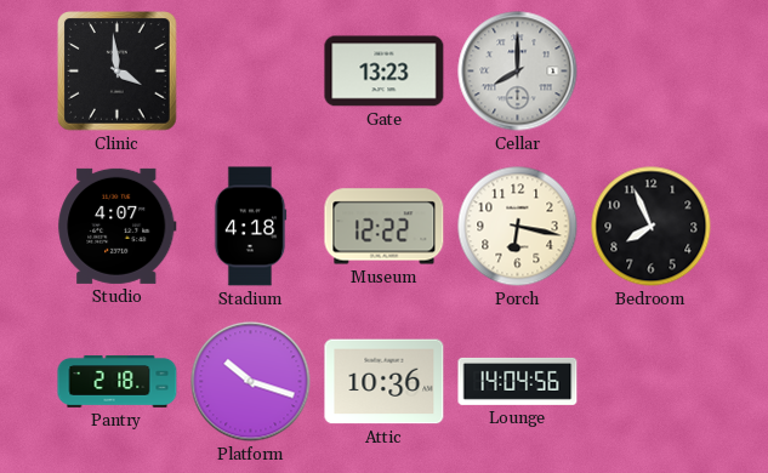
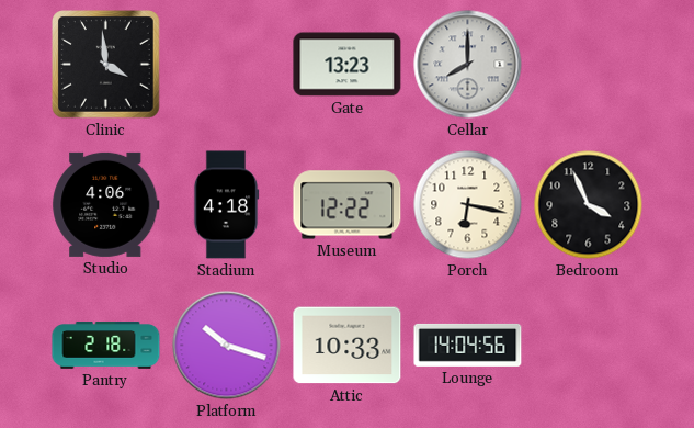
Studio: 4:07 -> 4:06
Bedroom: 7:56 -> 3:56
Attic: 10:36 -> 10:33
